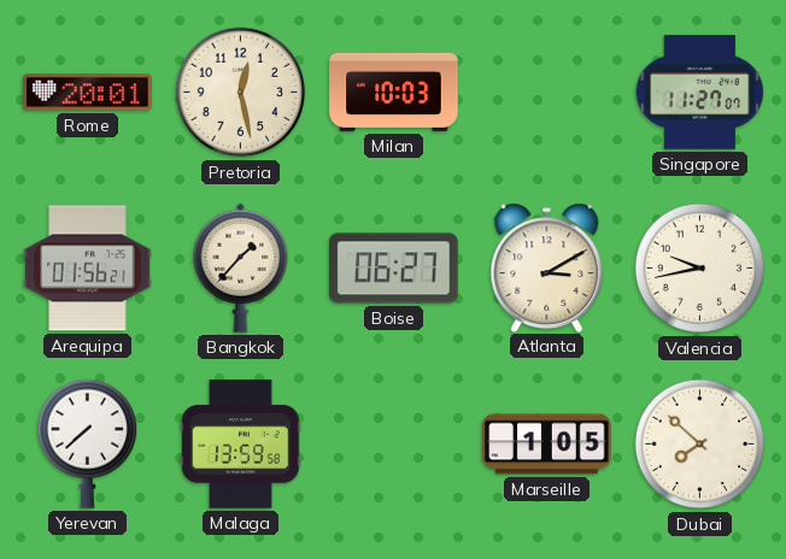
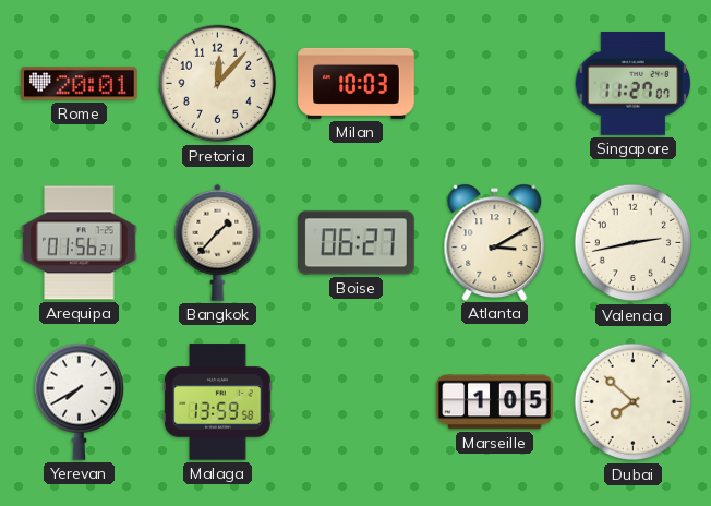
Pretoria: 12:28 -> 12:07
Valencia: 9:43 -> 2:43
Yerevan: 7:38 -> 7:40
